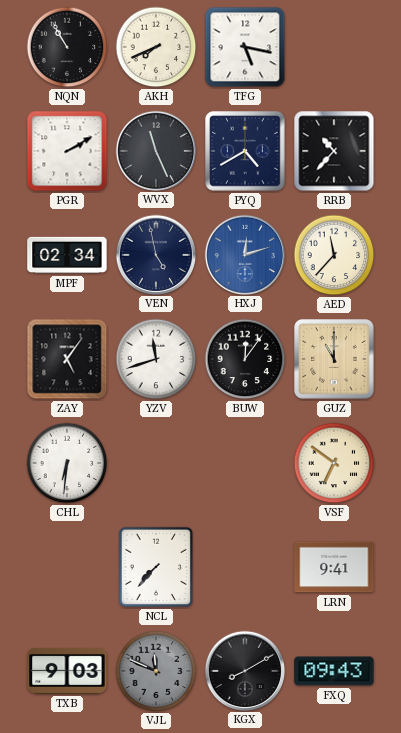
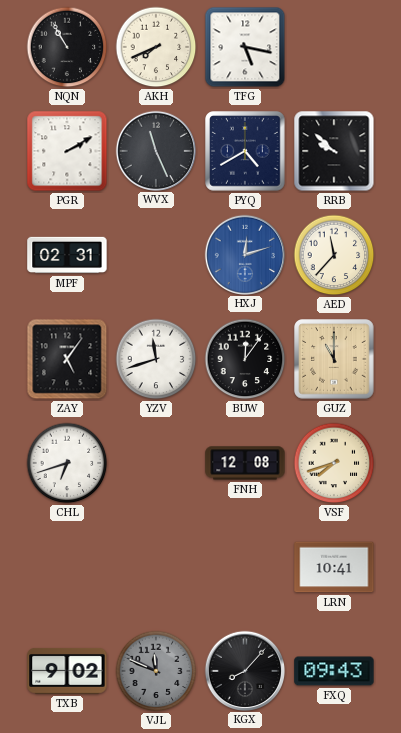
RRB: 10:37 -> 9:52
MPF: 02:34 -> 02:31
VEN: 4:58 -> none
CHL: 6:31 -> 6:42
FNH: none -> 12:08
VSF: 6:51 -> 7:42
NCL: 7:37 -> none
LRN: 9:41 -> 10:41
TXB: 9:03 -> 9:02
KGX: 8:10 -> 8:07
